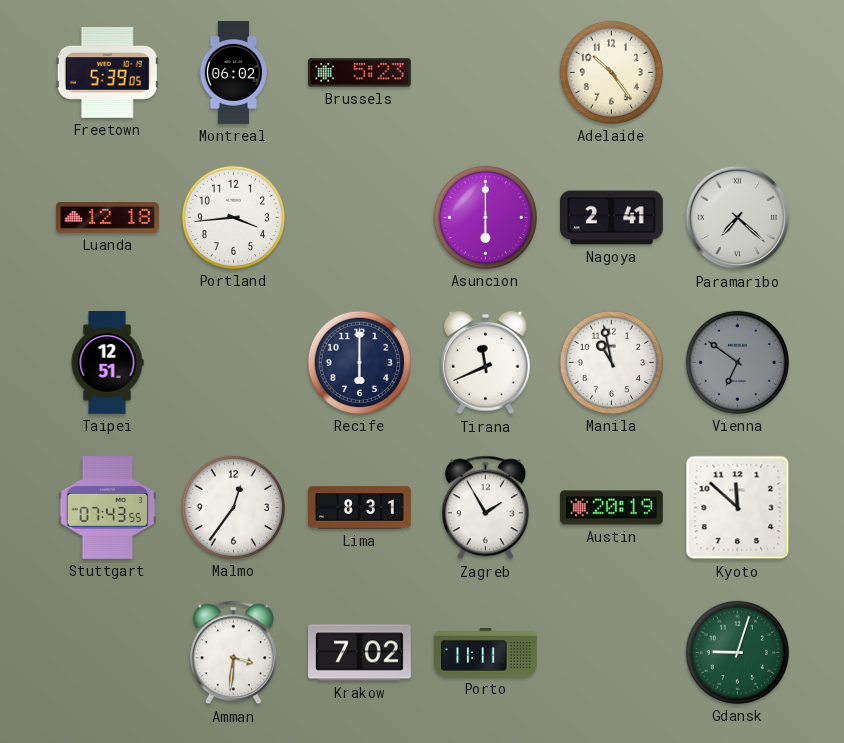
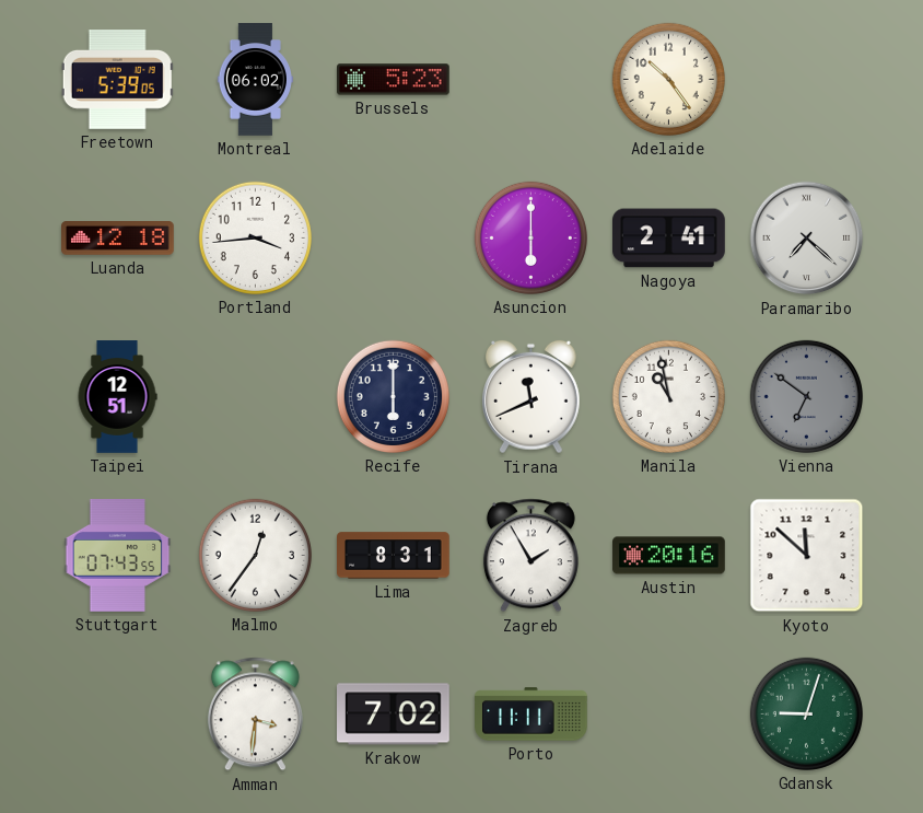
Austin: 20:19 -> 20:16
